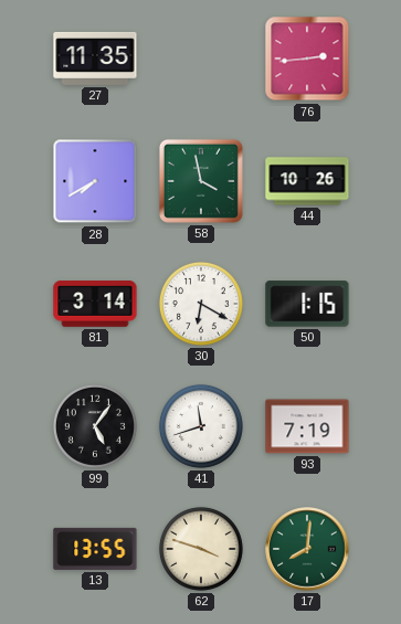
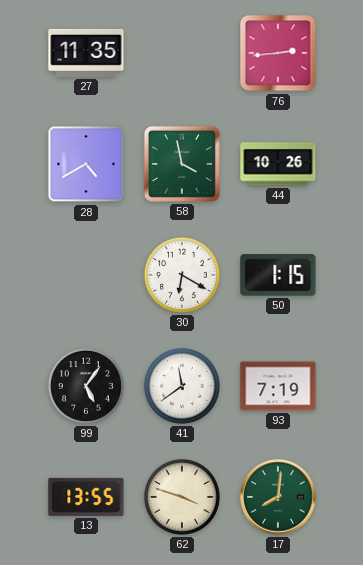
28: 7:40 -> 4:40
81: 3:14 -> none
41: 11:42 -> 11:39
